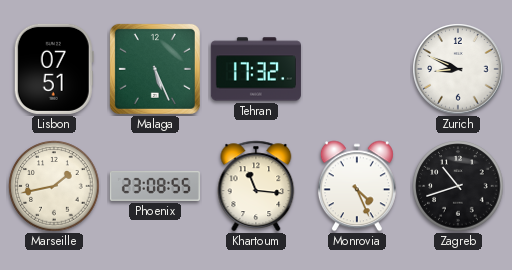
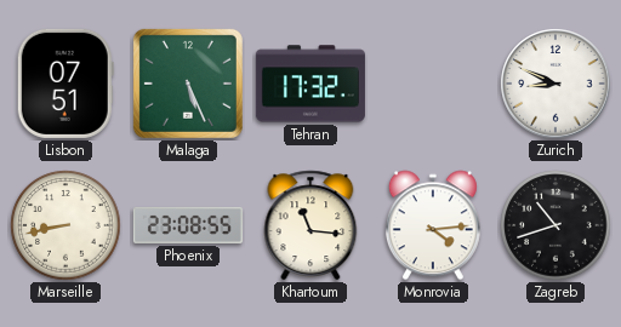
Marseille: 1:43 -> 8:43
Monrovia: 4:26 -> 4:14
